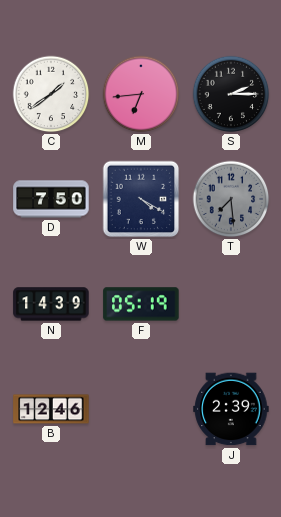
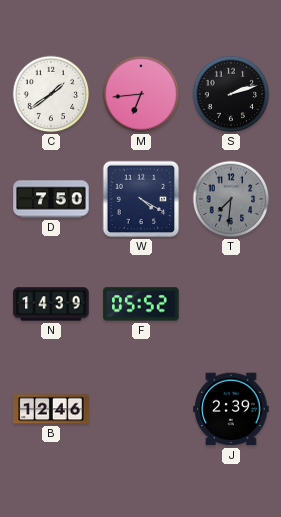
S: 2:15 -> 2:12
T: 7:29 -> 7:31
F: 05:19 -> 05:52
